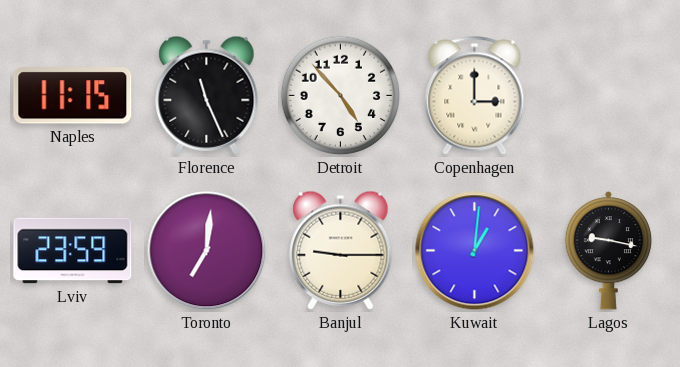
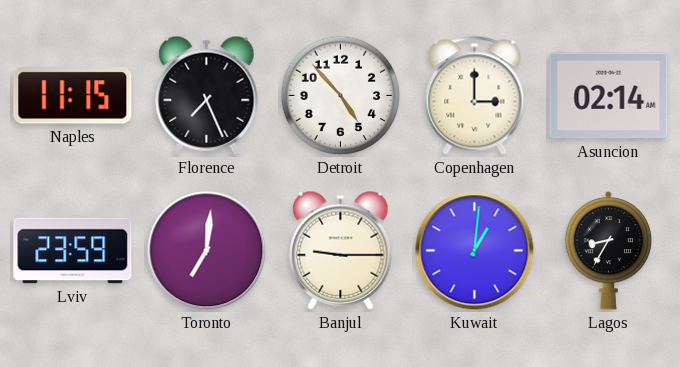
Florence: 11:26 -> 7:26
Asuncion: none -> 02:14
Lagos: 9:17 -> 8:35
